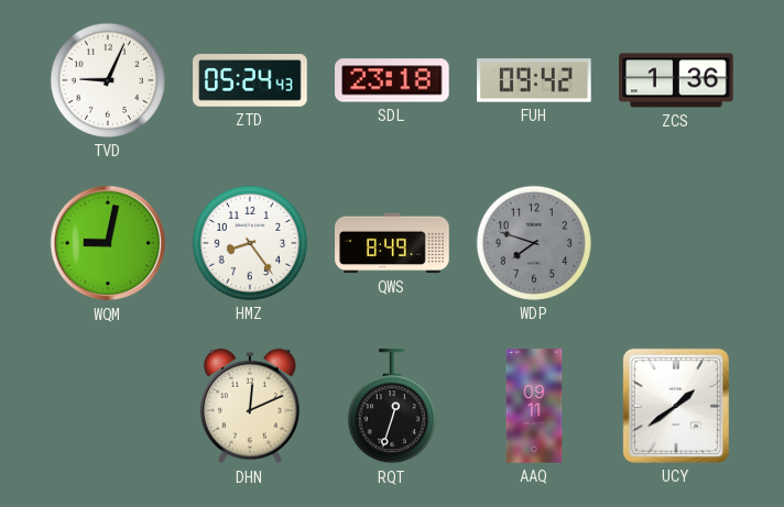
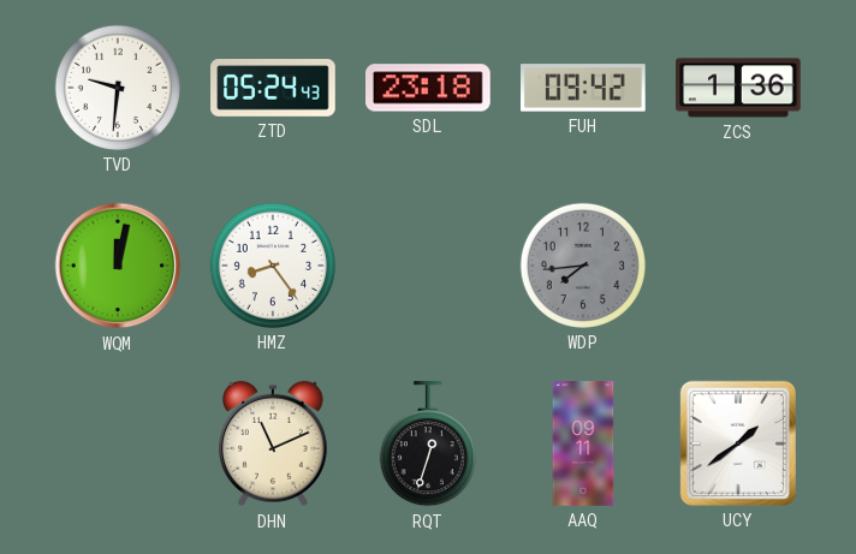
TVD: 9:04 -> 9:31
WQM: 9:02 -> 12:02
QWS: 8:49 -> none
WDP: 7:48 -> 7:44
DHN: 12:11 -> 11:11
